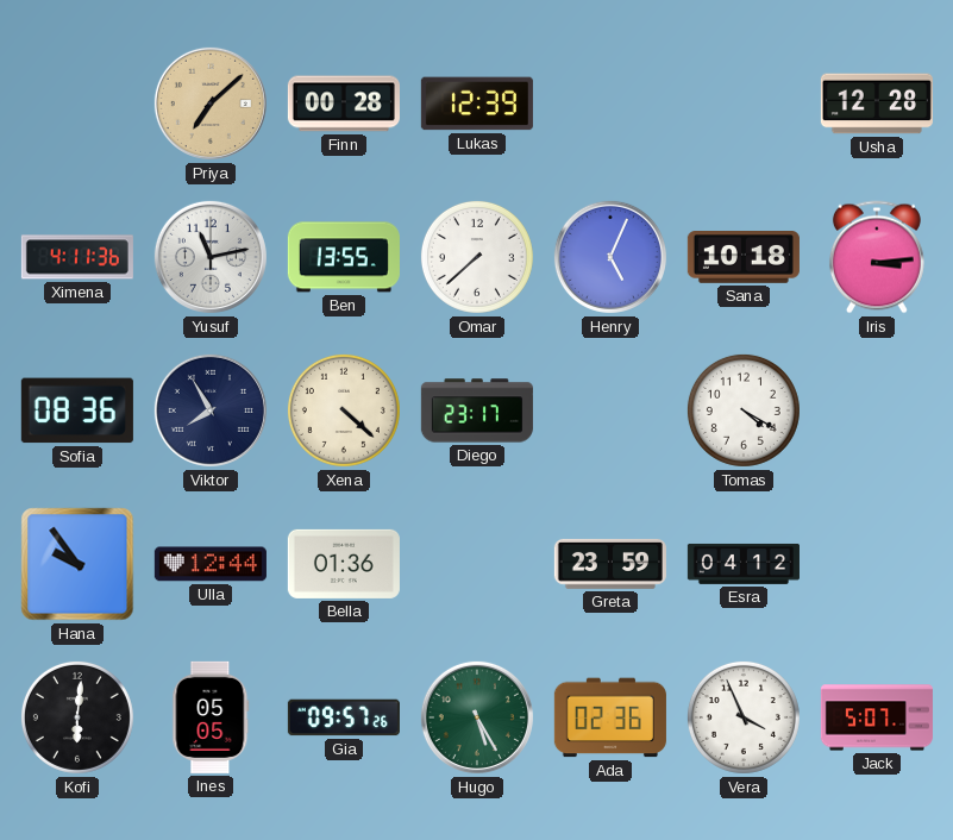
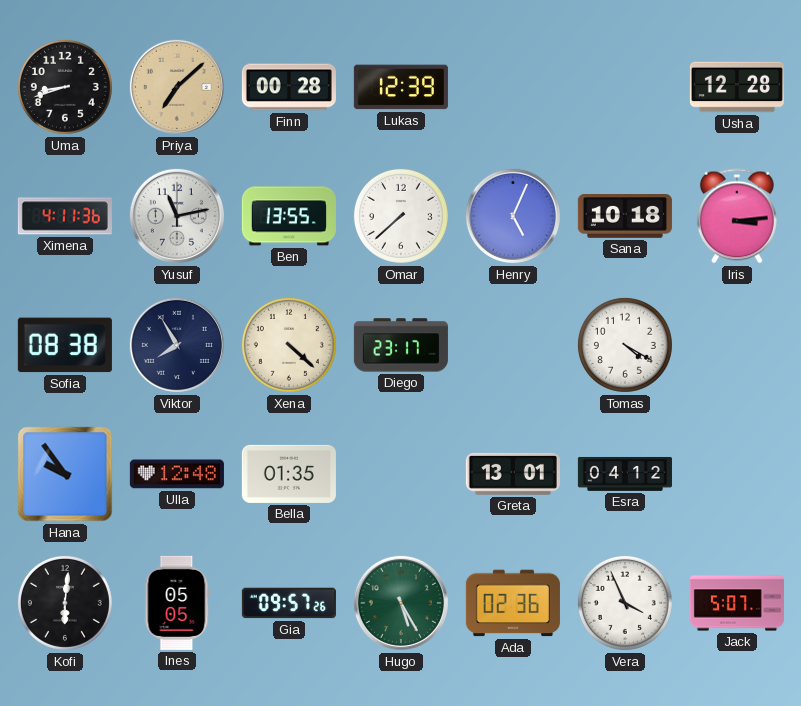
Uma: none -> 8:42
Sofia: 08:36 -> 08:38
Ulla: 12:44 -> 12:48
Bella: 01:36 -> 01:35
Greta: 23:59 -> 13:01
